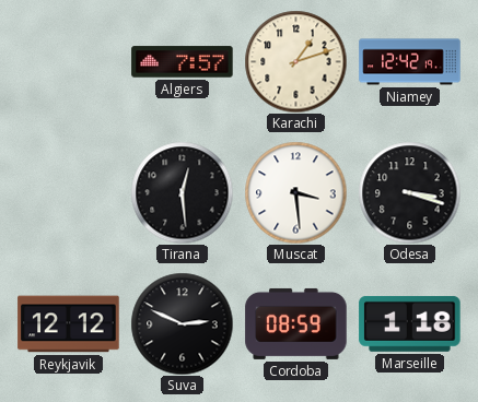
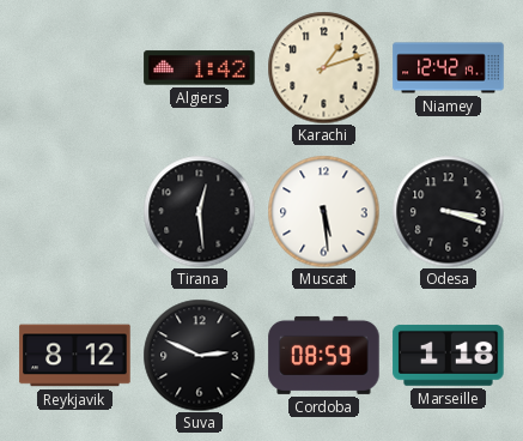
Algiers: 7:57 -> 1:42
Muscat: 3:29 -> 5:29
Reykjavik: 12:12 -> 8:12
